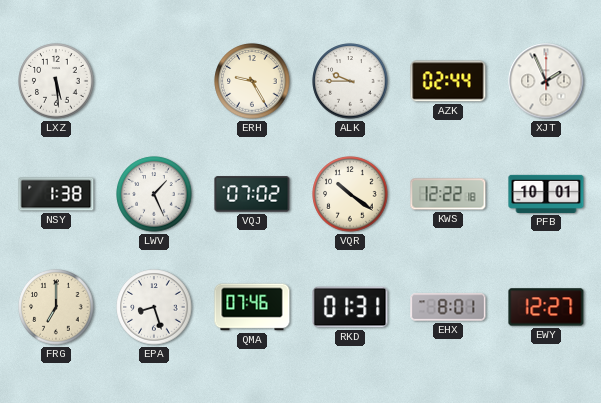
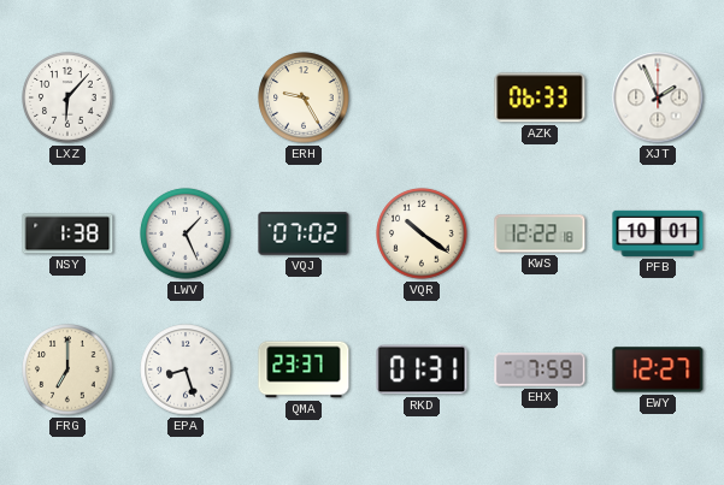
LXZ: 5:29 -> 6:07
ALK: 9:45 -> none
AZK: 02:44 -> 06:33
QMA: 07:46 -> 23:37
EHX: 8:01 -> 7:59
